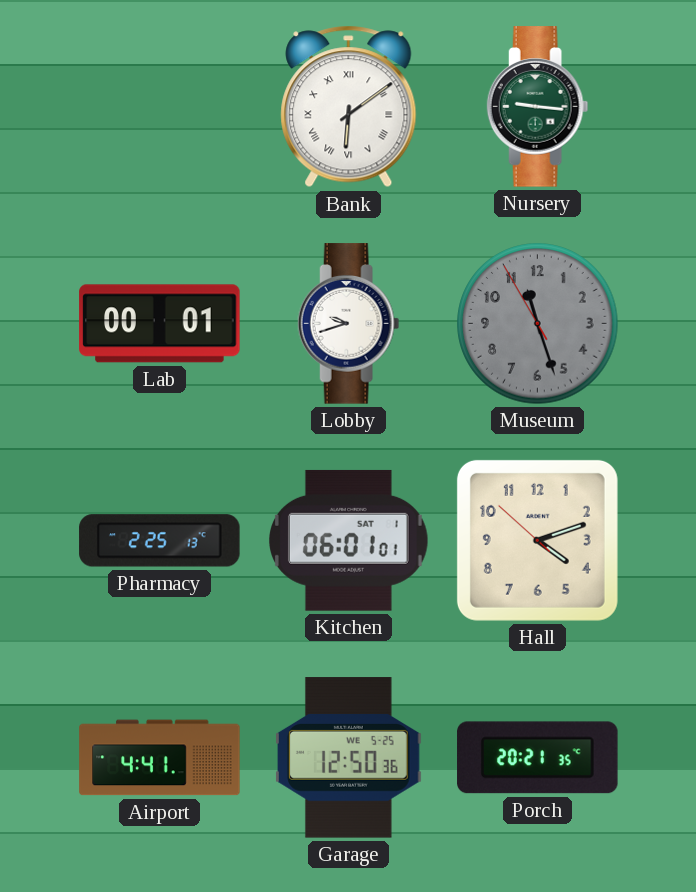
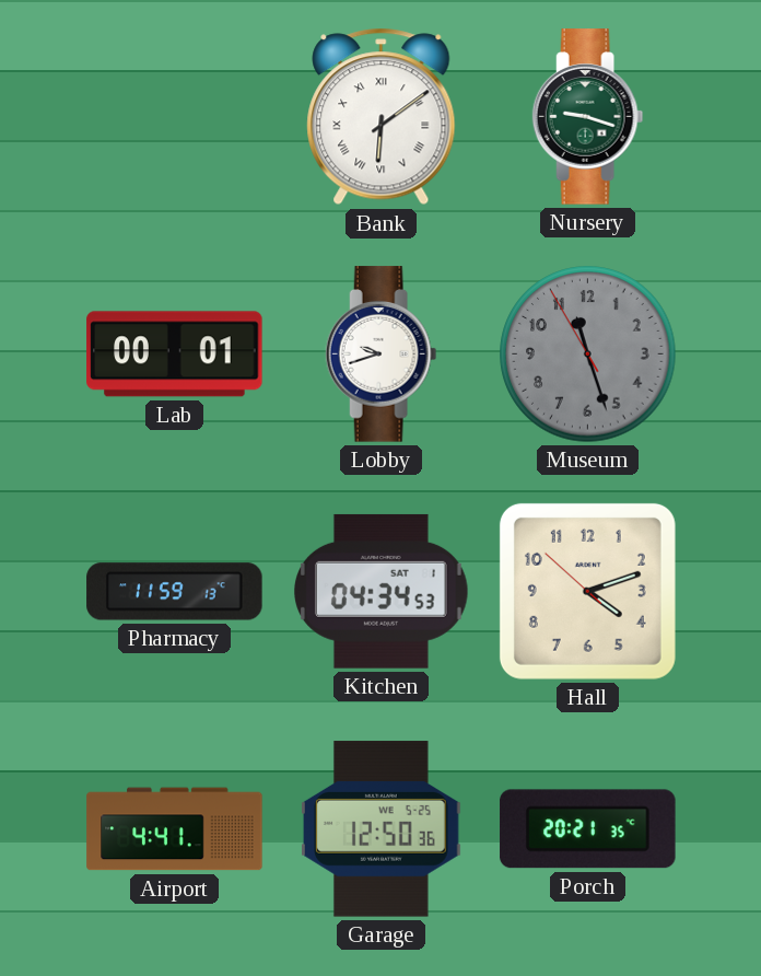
Nursery: 9:16 -> 9:18
Pharmacy: 2:25 -> 11:59
Kitchen: 06:01 -> 04:34
